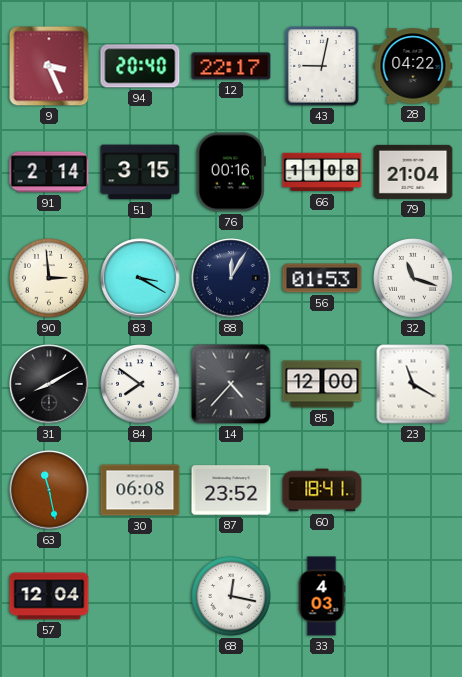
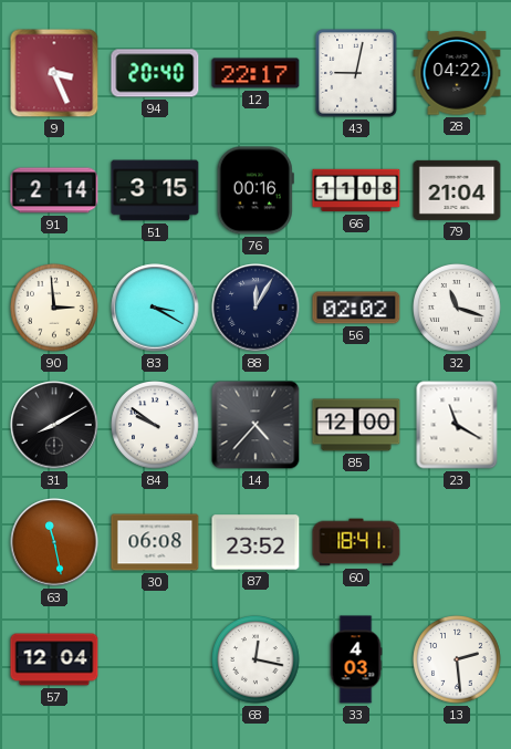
56: 01:53 -> 02:02
84: 7:51 -> 9:51
13: none -> 2:29
